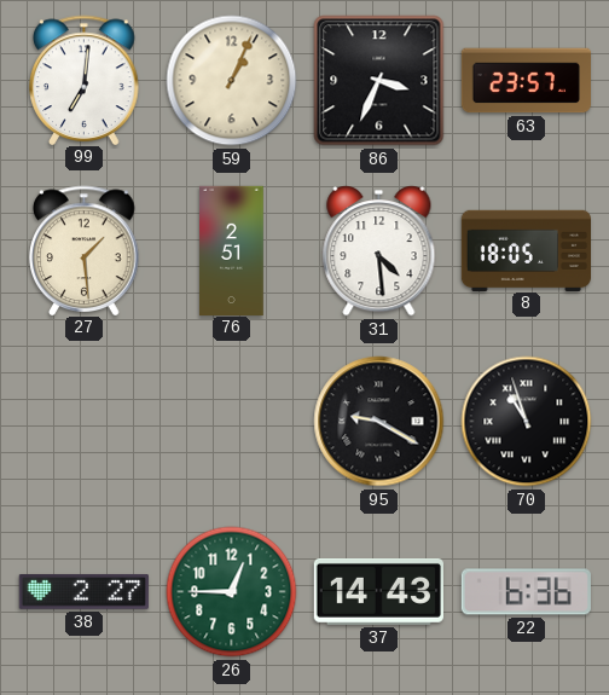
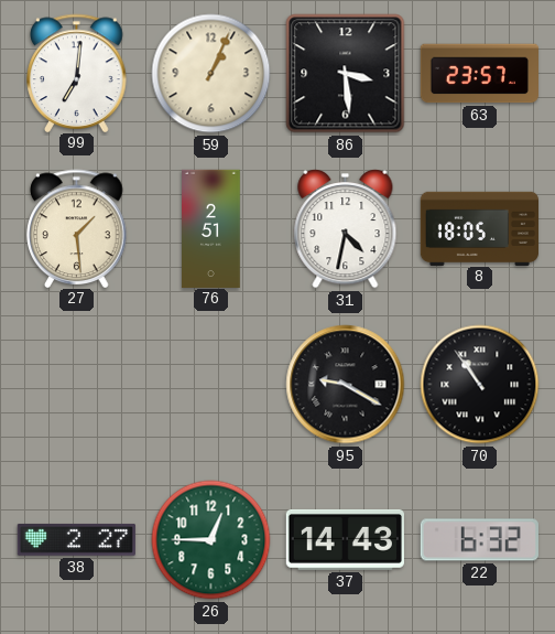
86: 3:34 -> 3:29
31: 4:29 -> 4:32
70: 10:57 -> 10:54
22: 6:36 -> 6:32
